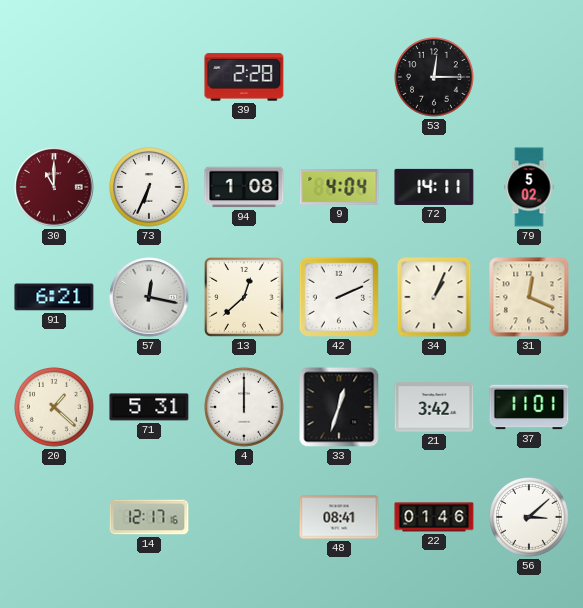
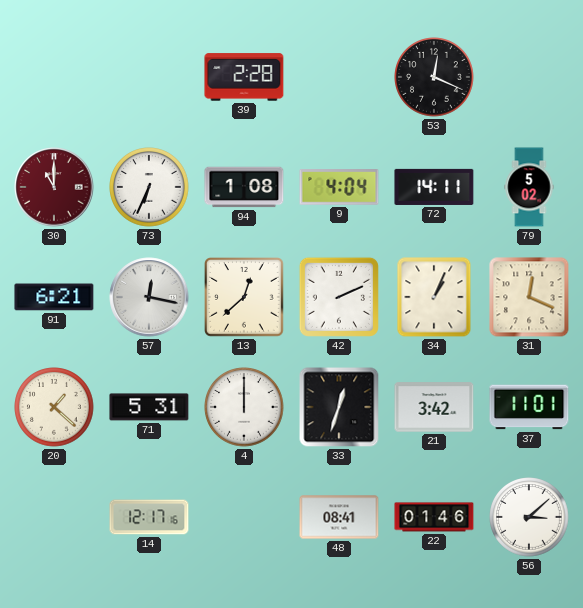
53: 12:15 -> 12:19
